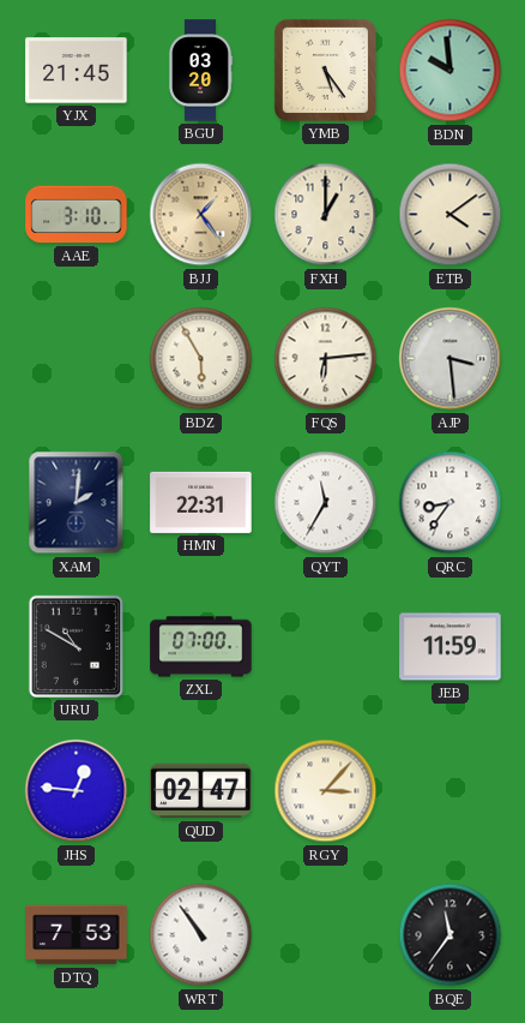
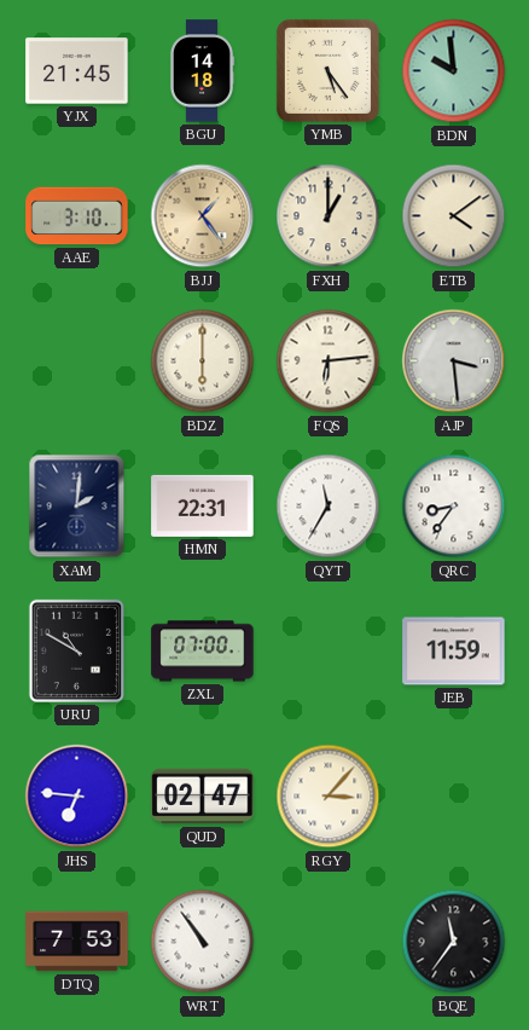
BGU: 03:20 -> 14:18
BDZ: 5:55 -> 6:00
JHS: 12:46 -> 6:46
